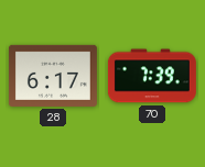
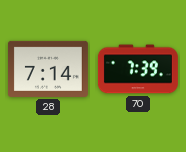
28: 6:17 -> 7:14
